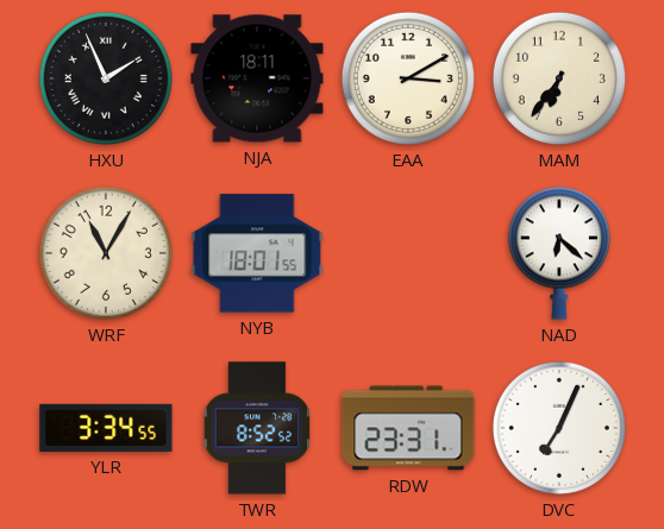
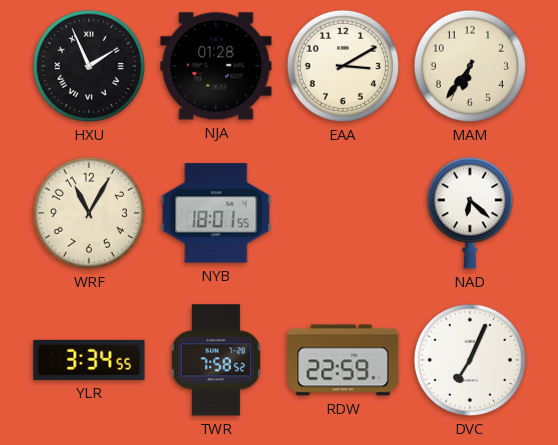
NJA: 18:11 -> 01:28
TWR: 8:52 -> 7:58
RDW: 23:31 -> 22:59
